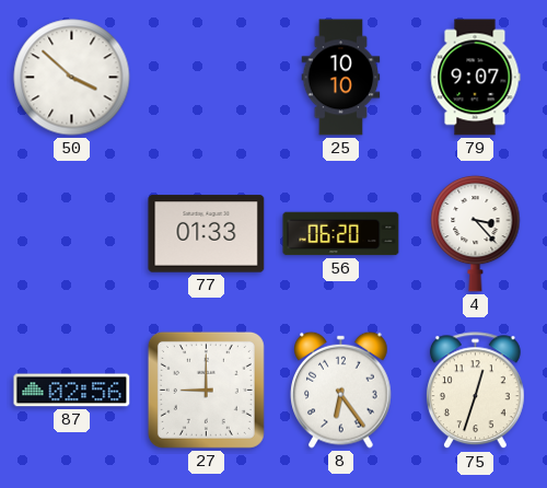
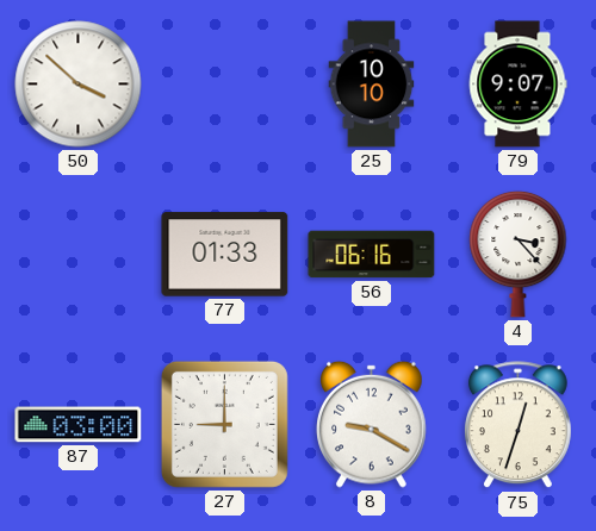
56: 06:20 -> 06:16
87: 02:56 -> 03:00
8: 6:24 -> 9:20
